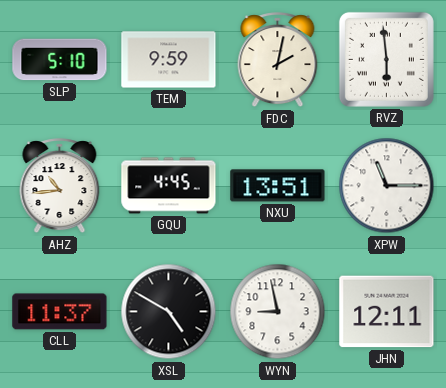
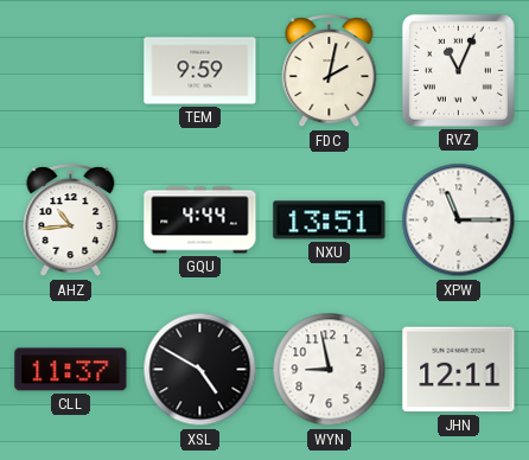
SLP: 5:10 -> none
RVZ: 5:59 -> 11:04
GQU: 4:45 -> 4:44
